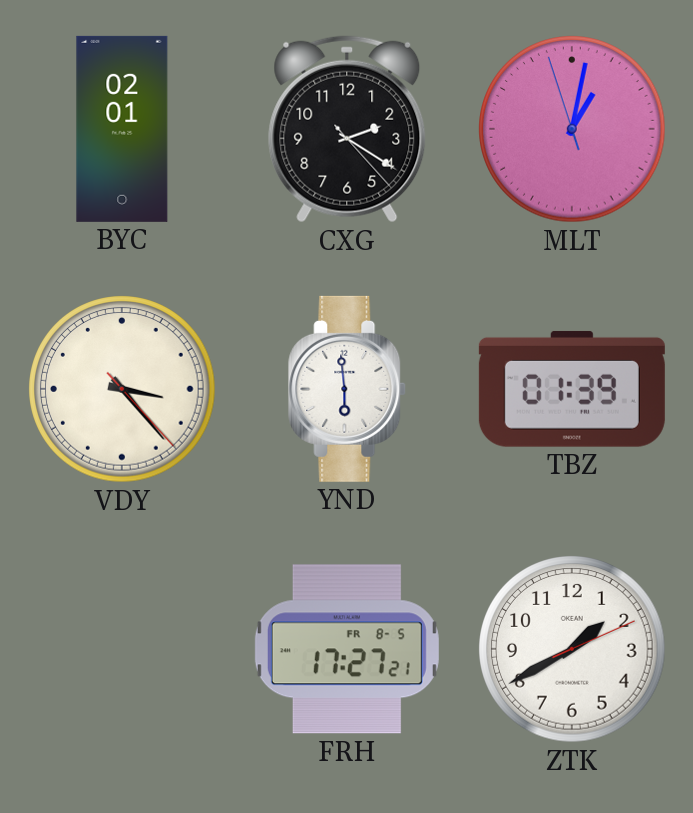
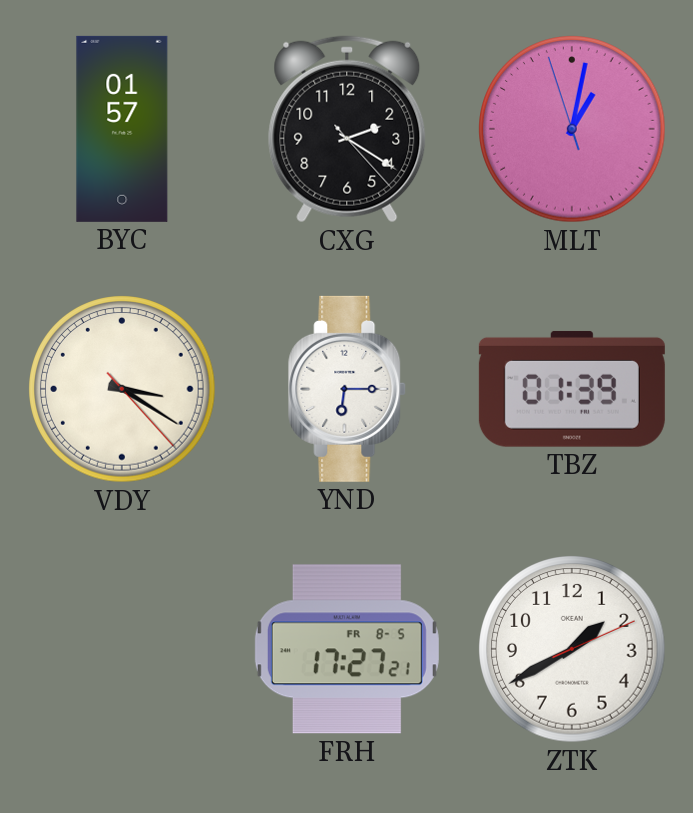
BYC: 02:01 -> 01:57
VDY: 3:23 -> 3:20
YND: 5:59 -> 6:15
